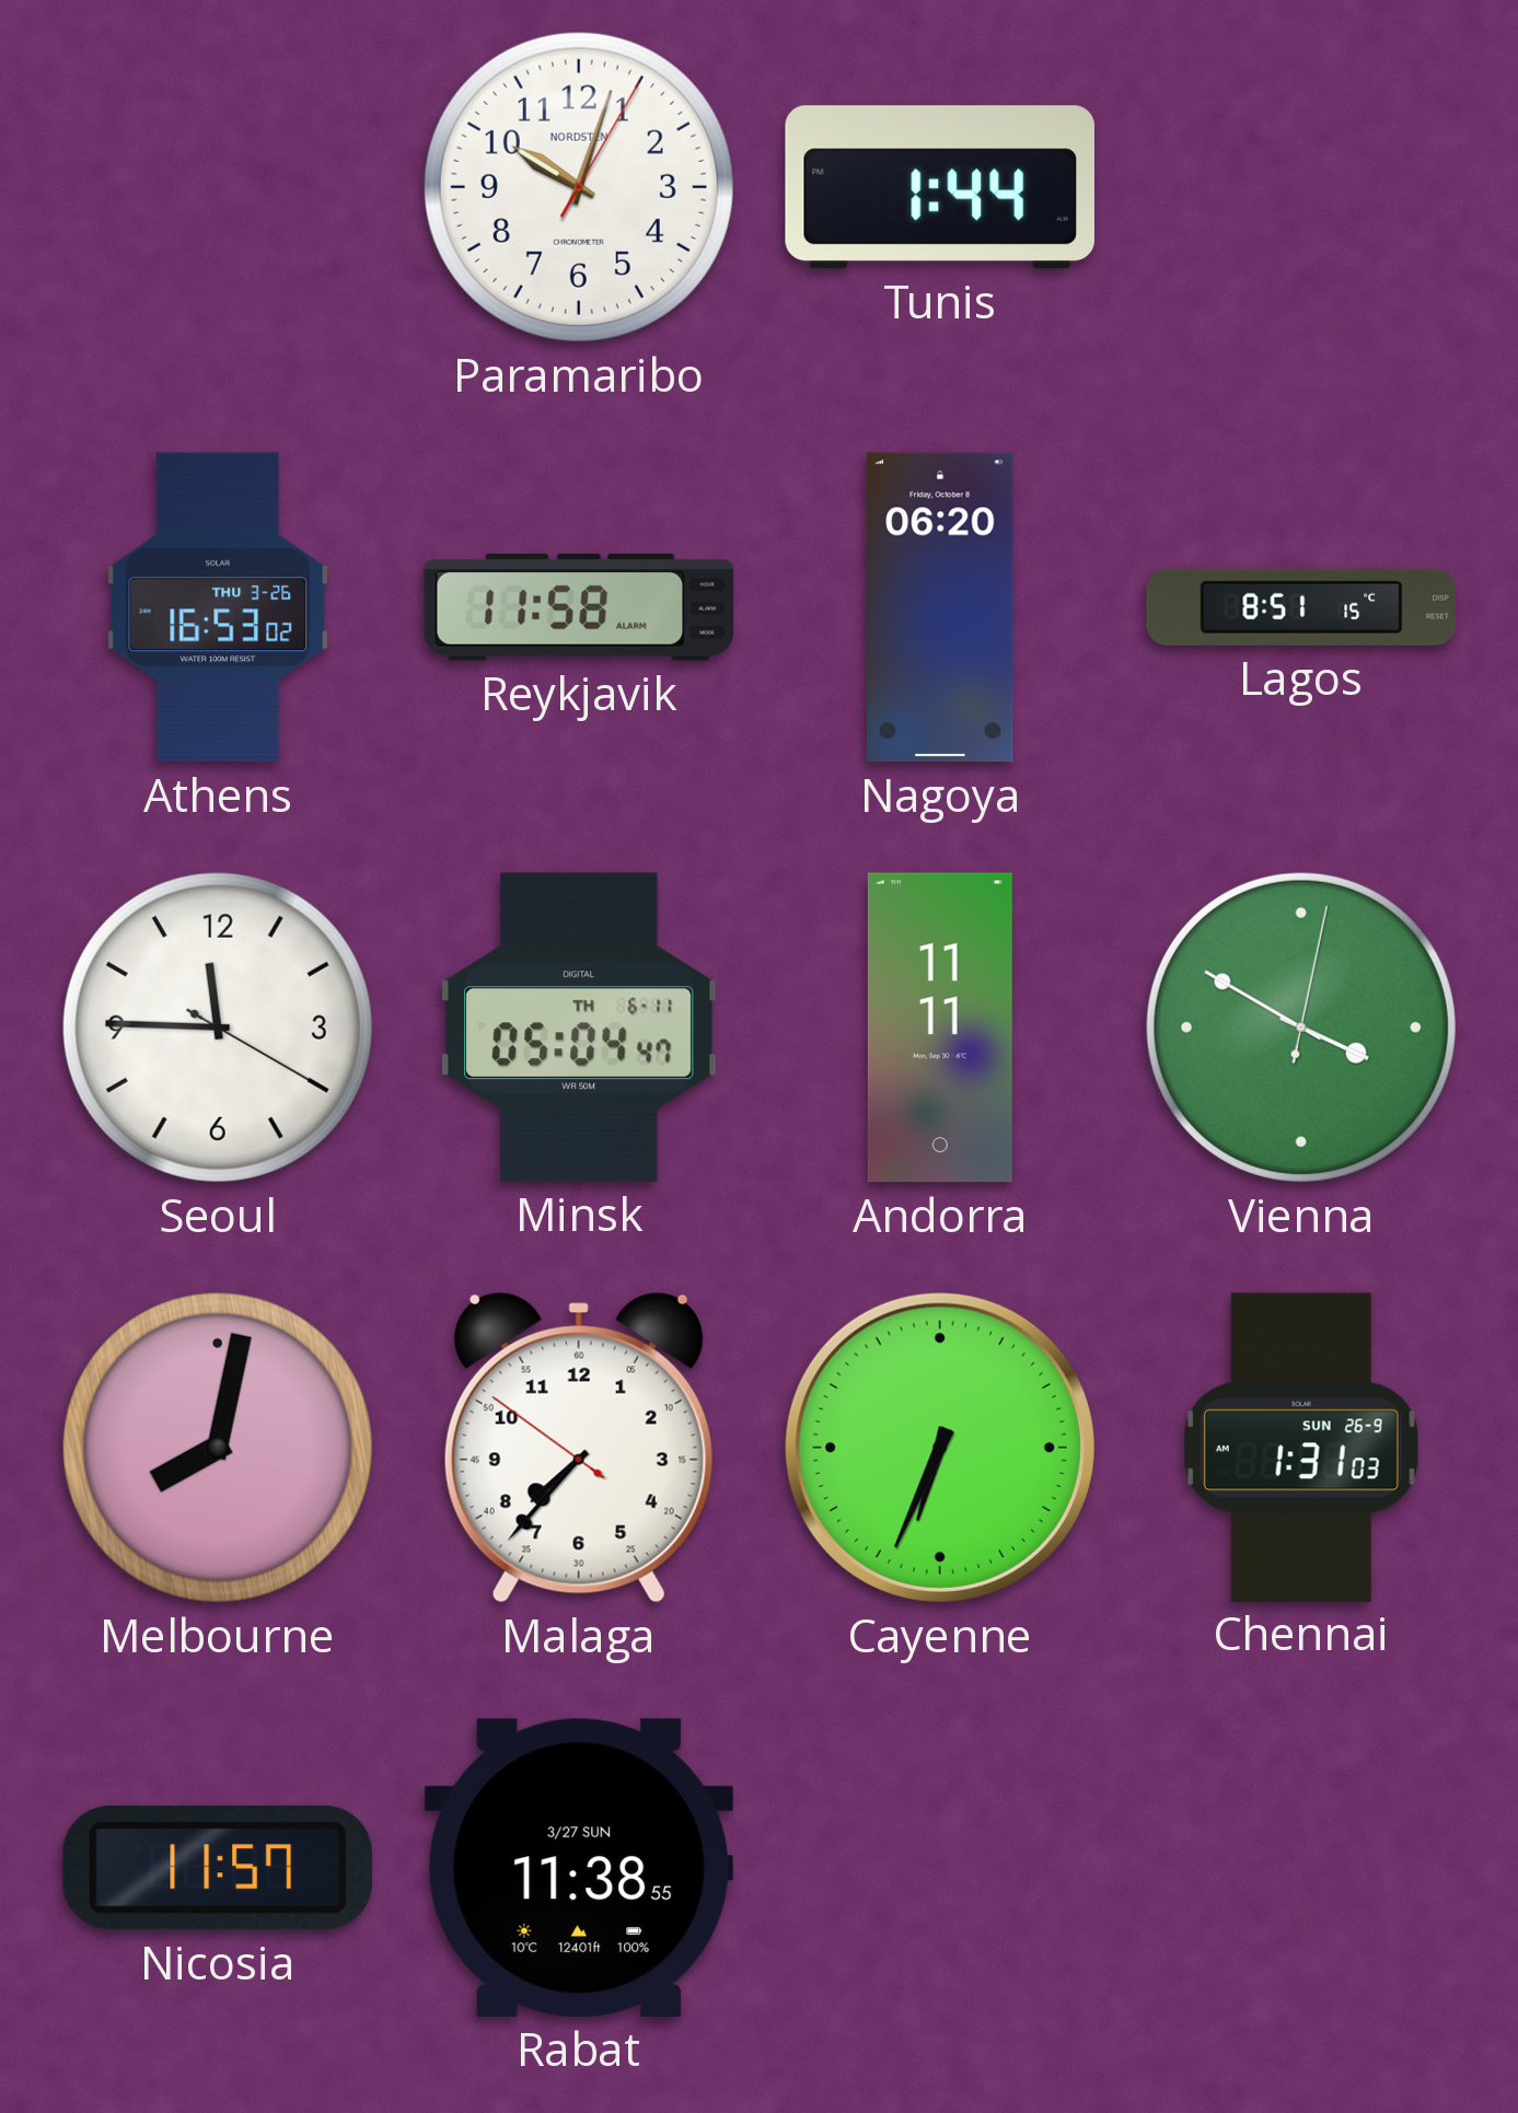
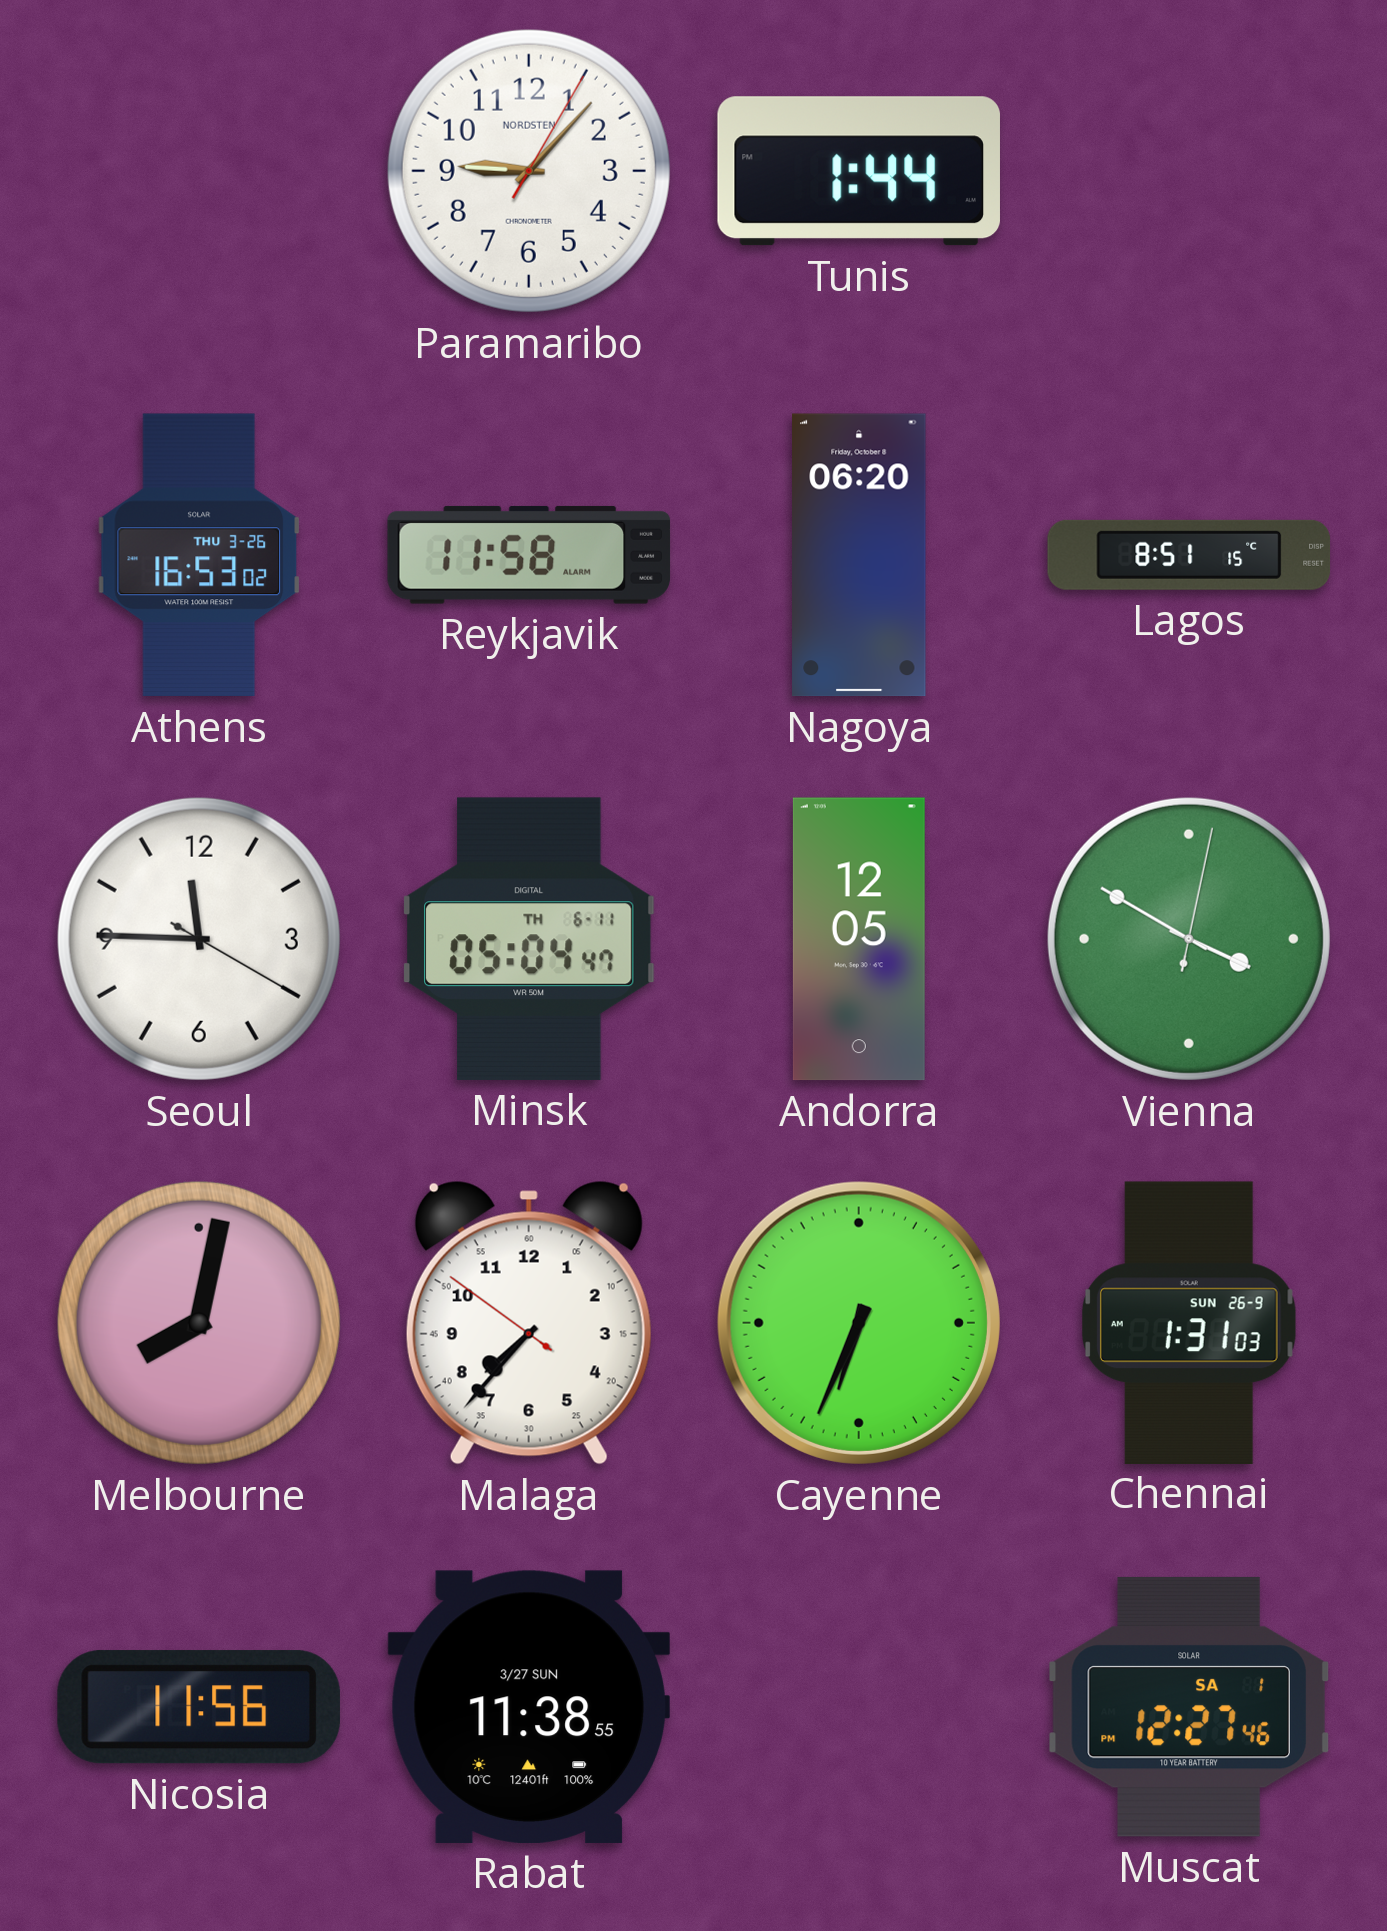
Paramaribo: 10:03 -> 9:07
Andorra: 11:11 -> 12:05
Nicosia: 11:57 -> 11:56
Muscat: none -> 12:27
